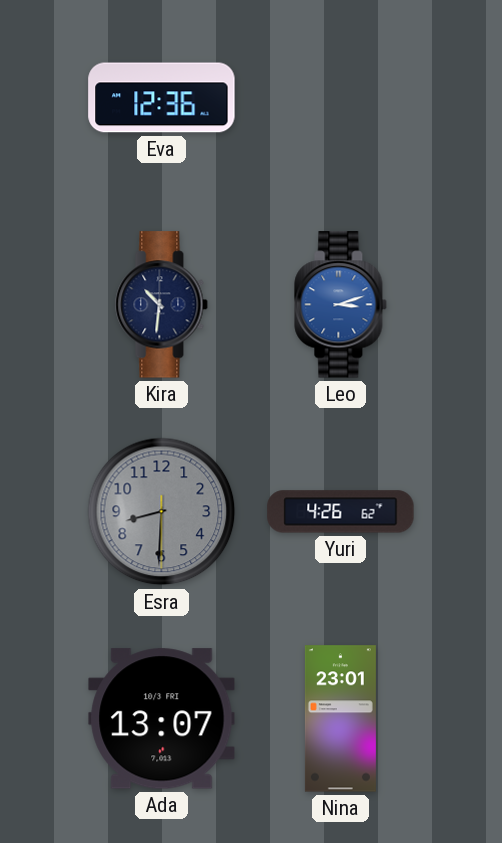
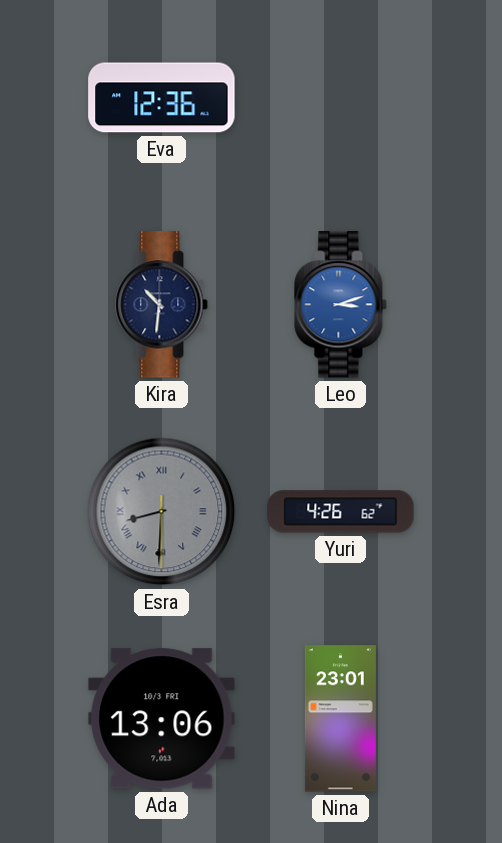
Esra numerals: Arabic -> Roman
Ada: 13:07 -> 13:06
